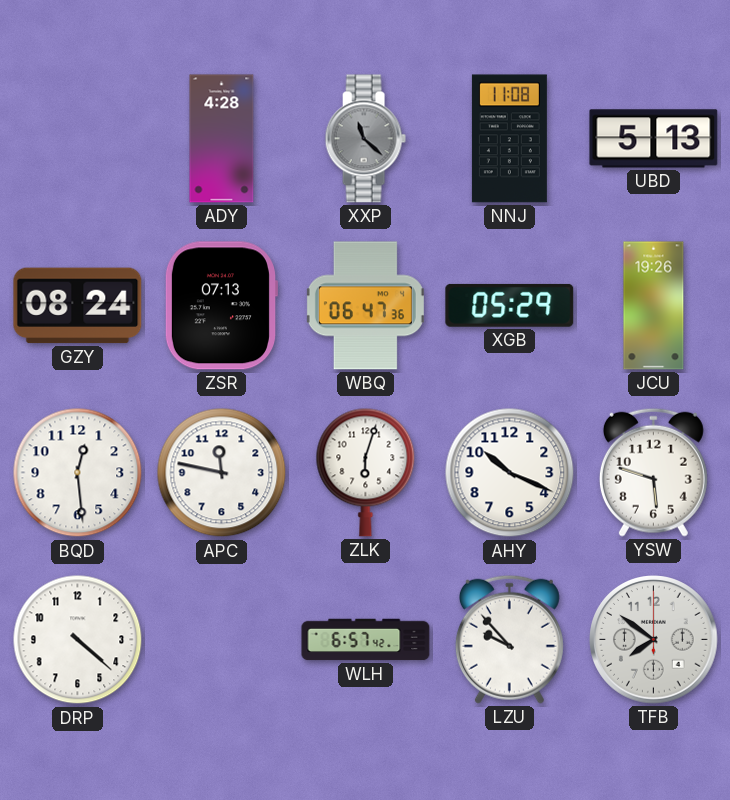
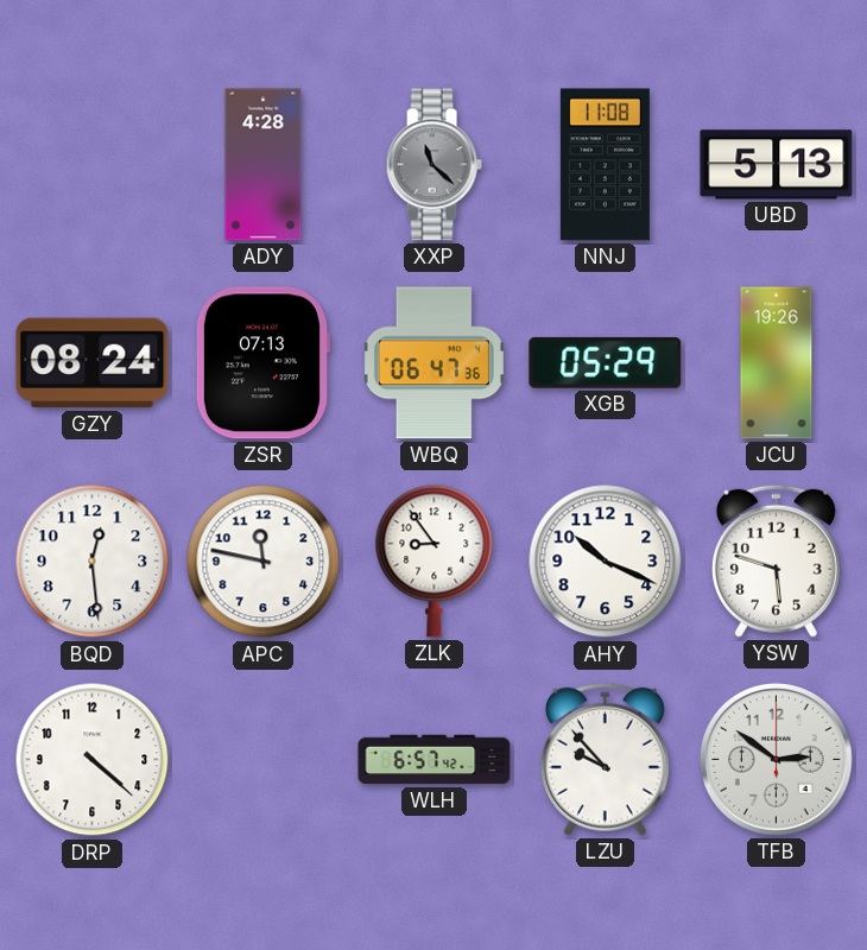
ZLK: 6:03 -> 8:54
TFB: 7:51 -> 2:51
